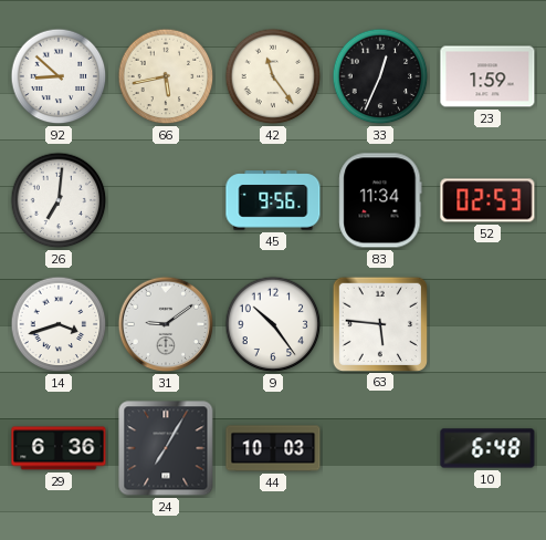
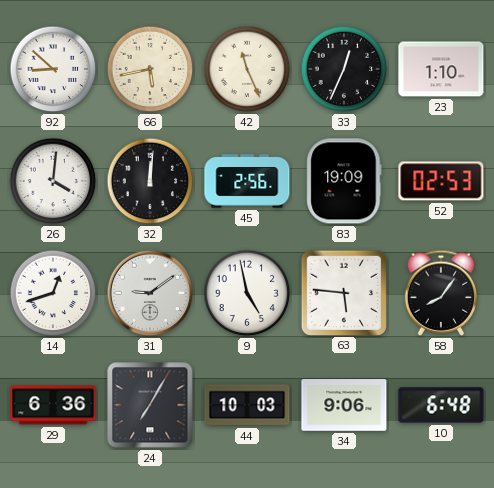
42: 11:24 -> 11:26
23: 1:59 -> 1:10
26: 7:01 -> 4:01
32: none -> 12:01
45: 9:56 -> 2:56
83: 11:34 -> 19:09
14: 3:42 -> 12:42
9: 10:24 -> 4:58
58: none -> 8:06
34: none -> 9:06
